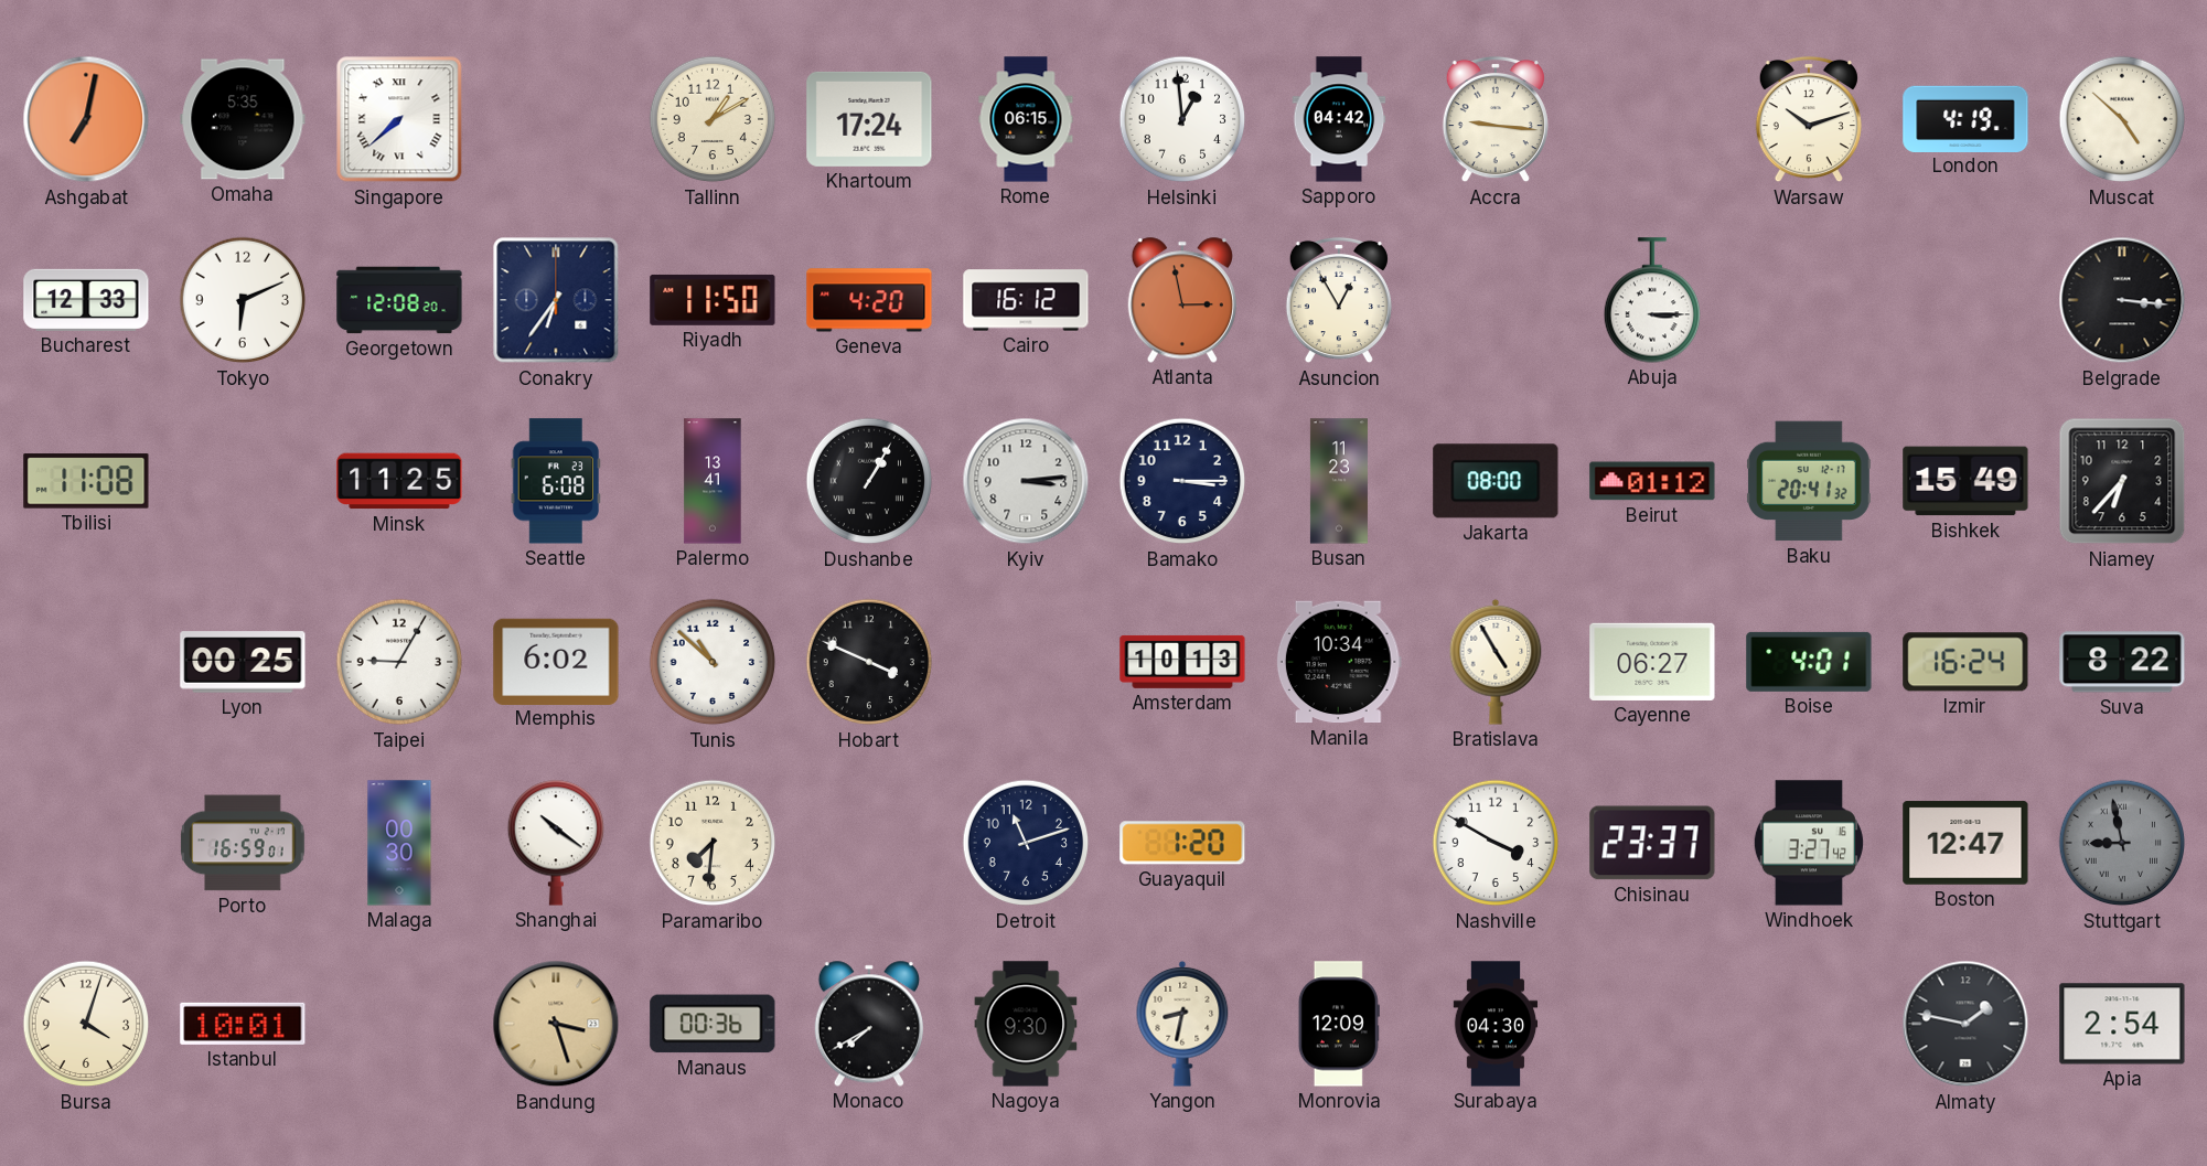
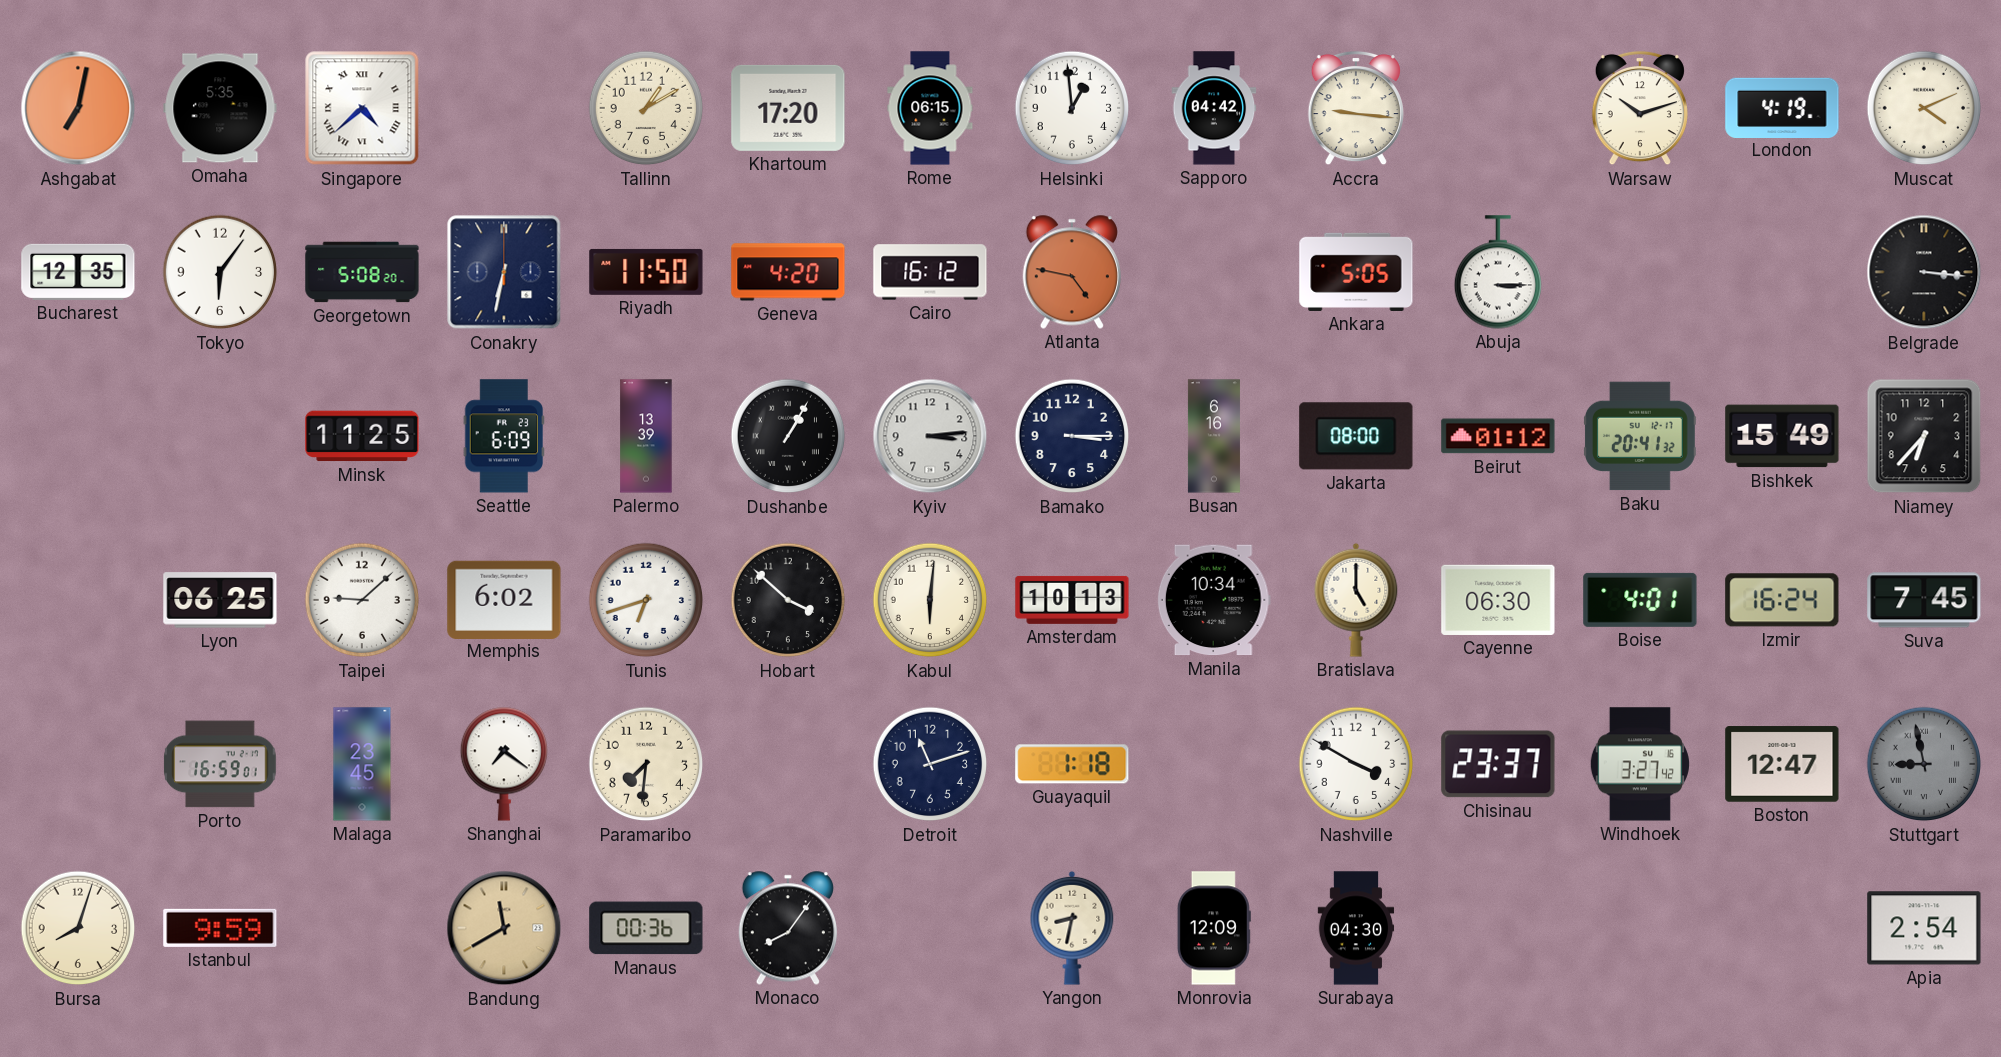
Singapore: 7:38 -> 4:38
Khartoum: 17:24 -> 17:20
Muscat: 4:52 -> 4:11
Bucharest: 12:33 -> 12:35
Tokyo: 6:11 -> 6:06
Georgetown: 12:08 -> 5:08
Conakry: 6:36 -> 6:32
Atlanta: 2:58 -> 4:47
Asuncion: 12:55 -> none
Ankara: none -> 5:05
Tbilisi: 11:08 -> none
Seattle: 6:08 -> 6:09
Palermo: 13:41 -> 13:39
Busan: 11:23 -> 6:16
Lyon: 00:25 -> 06:25
Taipei: 9:05 -> 9:08
Tunis: 10:52 -> 6:42
Hobart: 3:49 -> 3:52
Kabul: none -> 6:01
Bratislava: 4:55 -> 5:00
Cayenne: 06:27 -> 06:30
Suva: 8:22 -> 7:45
Malaga: 00:30 -> 23:45
Shanghai: 10:21 -> 7:21
Guayaquil: 1:20 -> 1:18
Bursa: 4:03 -> 8:03
Istanbul: 10:01 -> 9:59
Bandung: 3:27 -> 11:40
Monaco: 7:40 -> 8:06
Nagoya: 9:30 -> none
Almaty: 1:47 -> none
